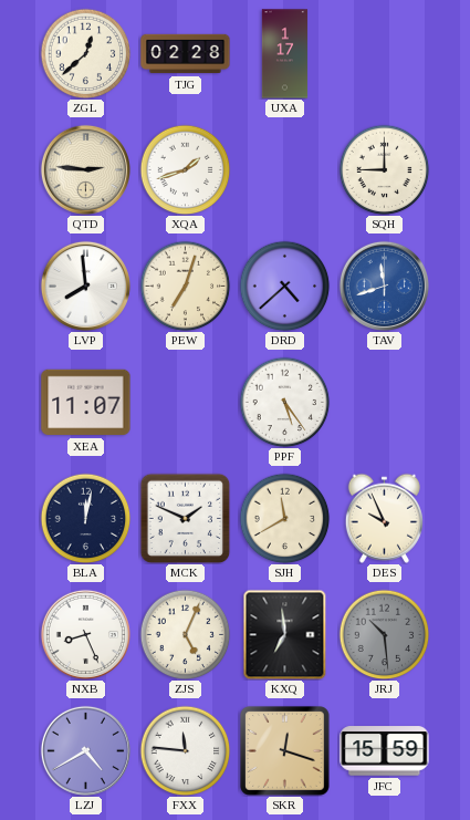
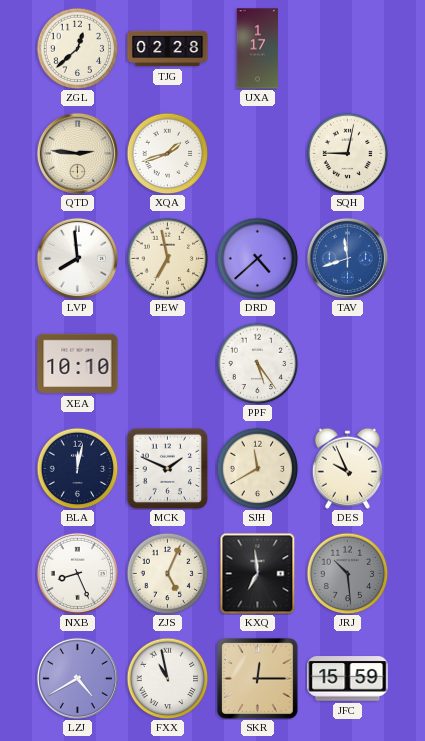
SQH: 9:00 -> 9:02
PEW: 7:03 -> 6:58
XEA: 11:07 -> 10:10
FXX: 11:46 -> 10:58
SKR: 12:18 -> 12:15
